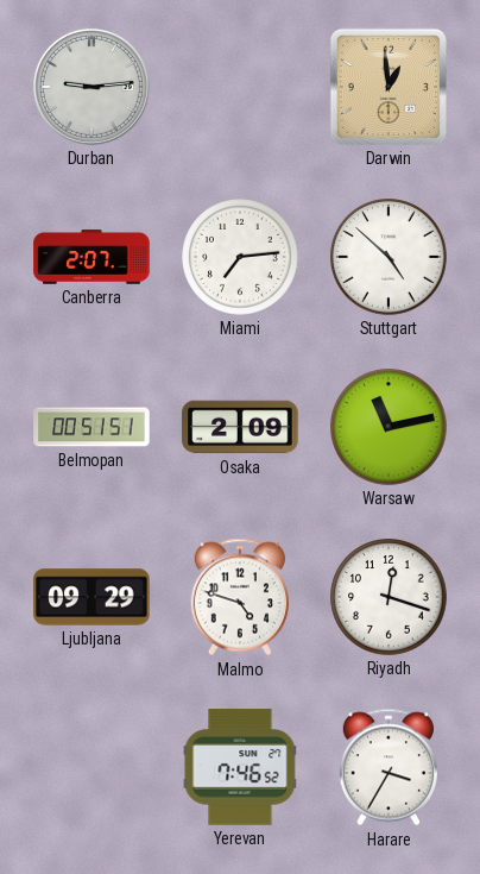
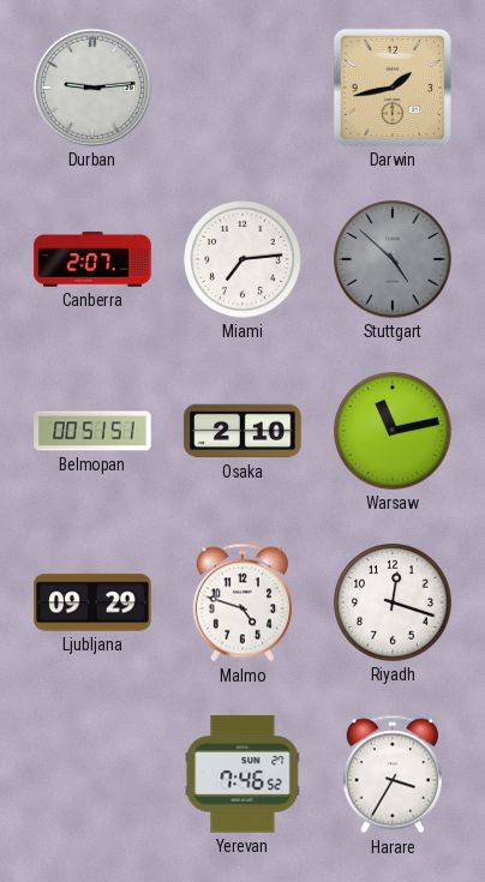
Darwin: 12:59 -> 1:43
Stuttgart dial: white -> grey
Osaka: 2:09 -> 2:10
